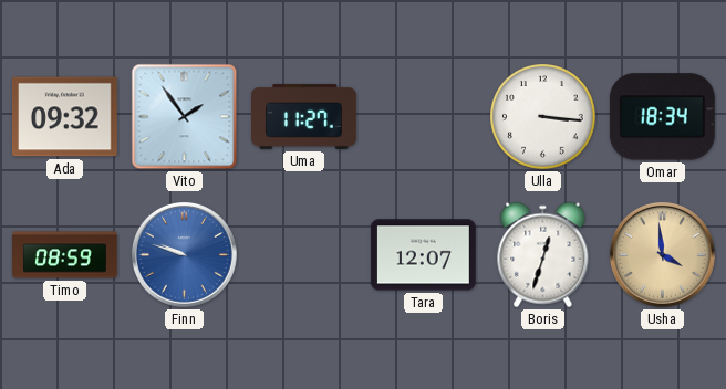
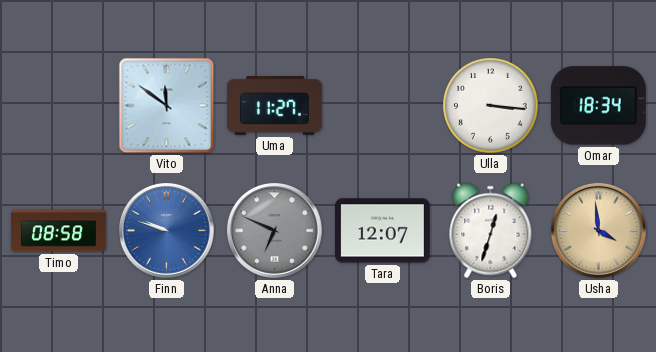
Ada: 09:32 -> none
Vito: 1:54 -> 11:51
Timo: 08:59 -> 08:58
Anna: none -> 6:49
